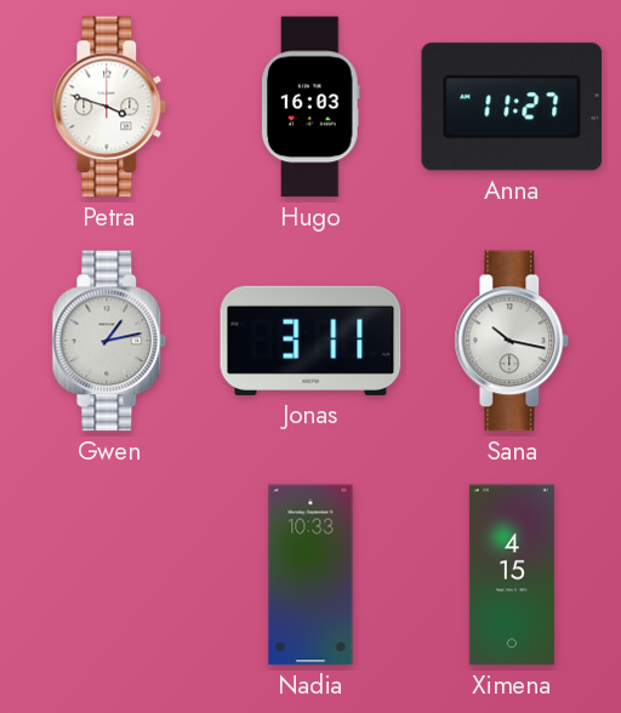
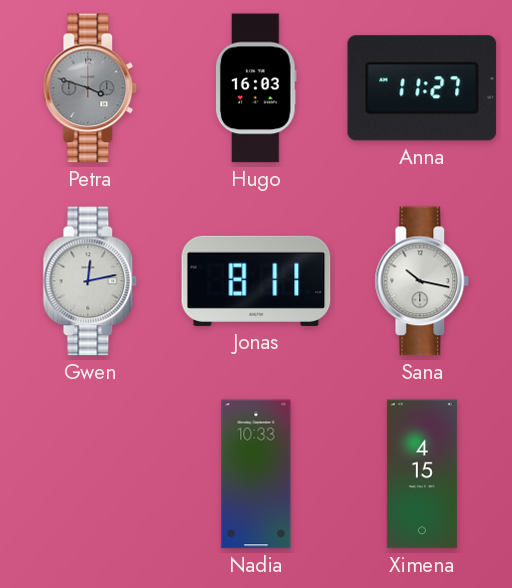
Petra dial: white -> grey
Gwen: 1:13 -> 12:13
Jonas: 3:11 -> 8:11
